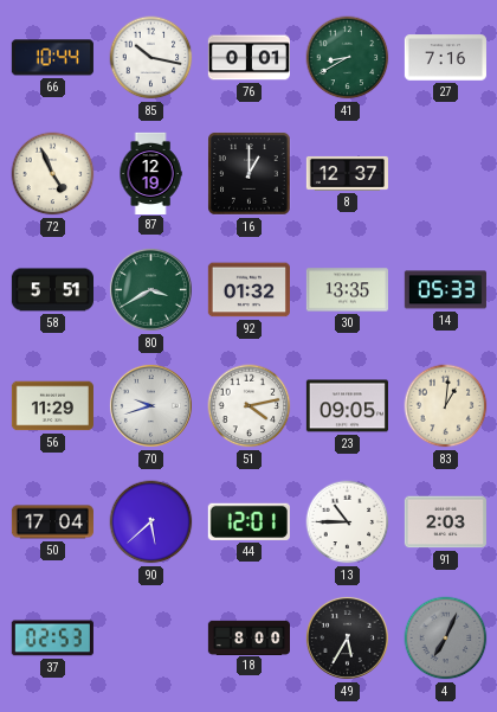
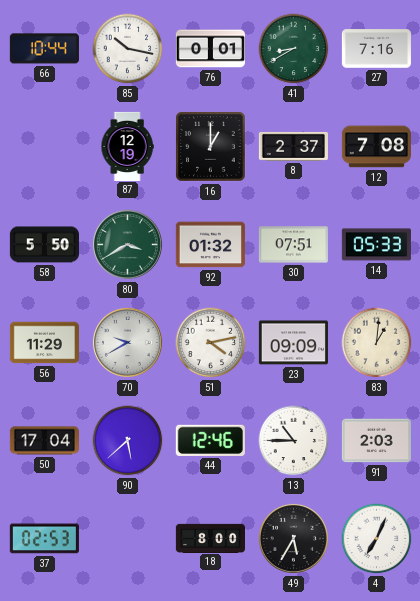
72: 4:56 -> none
8: 12:37 -> 2:37
12: none -> 7:08
58: 5:51 -> 5:50
30: 13:35 -> 07:51
70: 9:42 -> 9:40
23: 09:05 -> 09:09
44: 12:01 -> 12:46
4 dial: grey -> white
